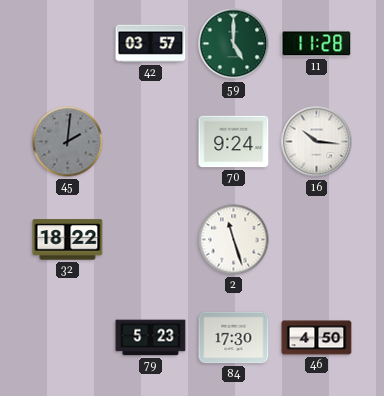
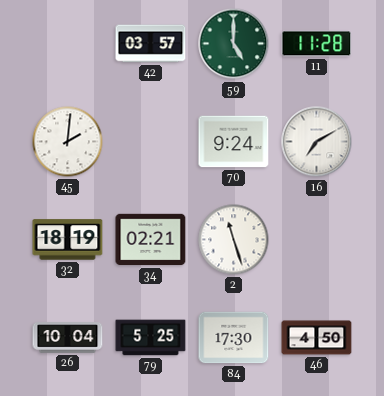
45 dial: grey -> white
16: 10:16 -> 7:10
32: 18:22 -> 18:19
34: none -> 02:21
26: none -> 10:04
79: 5:23 -> 5:25
